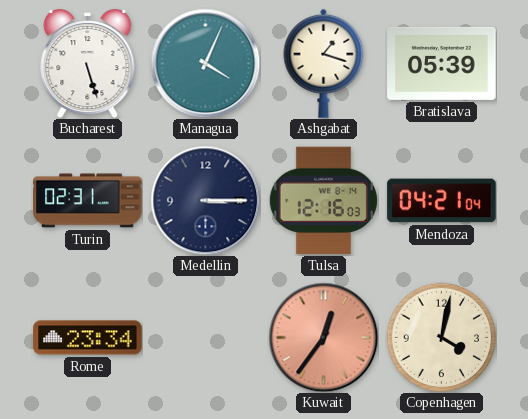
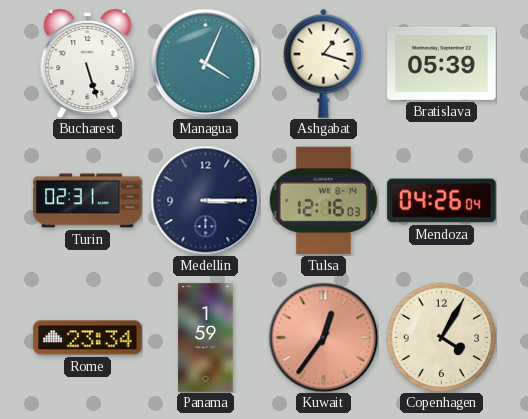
Mendoza: 04:21 -> 04:26
Panama: none -> 1:59
Copenhagen: 4:02 -> 4:05
